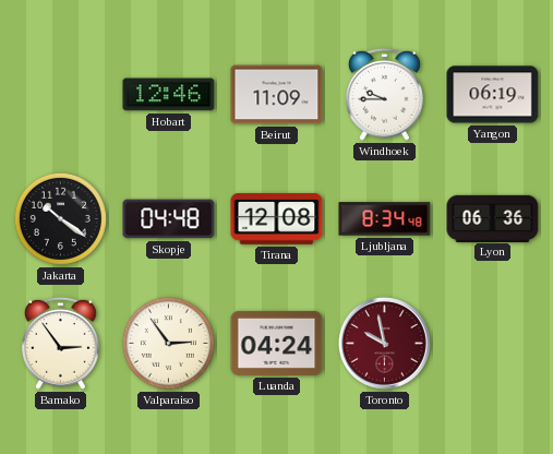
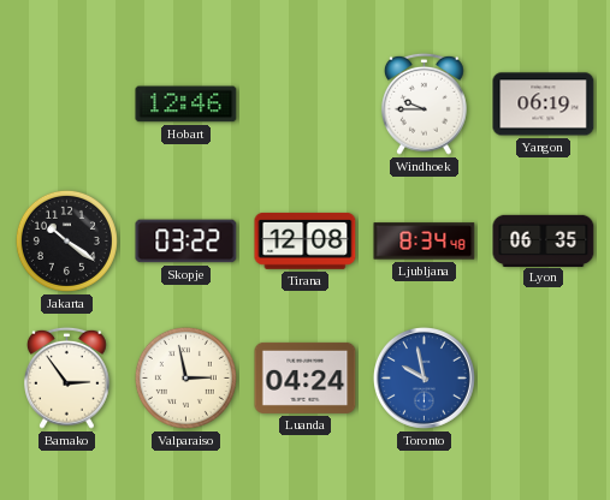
Beirut: 11:09 -> none
Skopje: 04:48 -> 03:22
Lyon: 06:36 -> 06:35
Valparaiso: 2:54 -> 2:58
Toronto dial: burgundy -> blue
